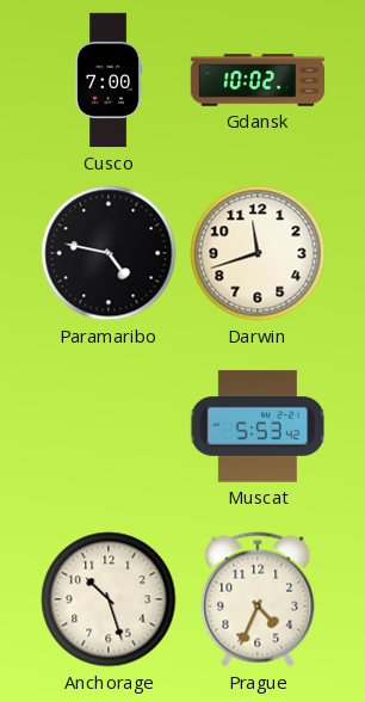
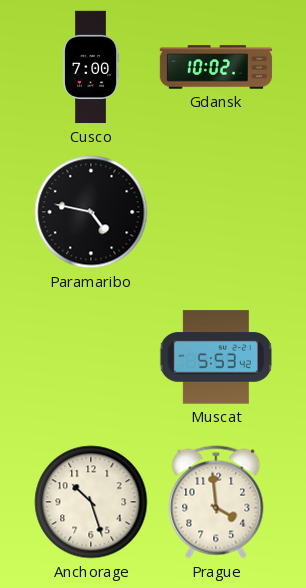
Darwin: 11:42 -> none
Prague: 4:34 -> 3:59
